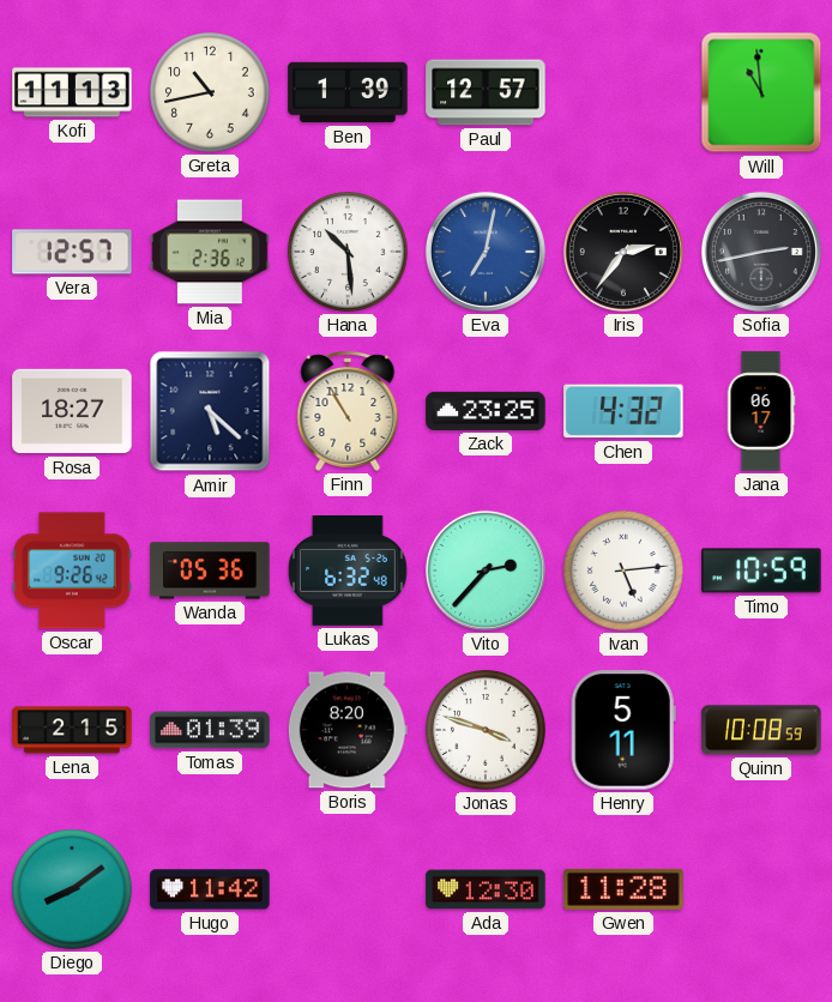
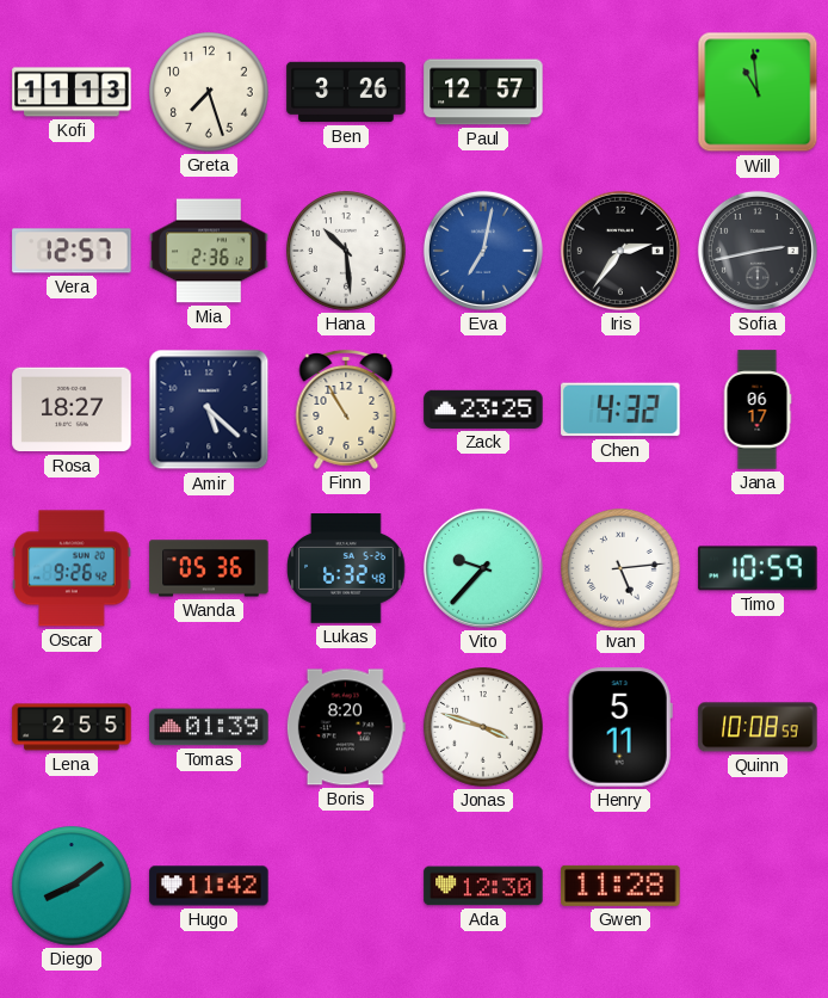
Greta: 10:43 -> 7:27
Ben: 1:39 -> 3:26
Vito: 2:37 -> 9:37
Lena: 2:15 -> 2:55
